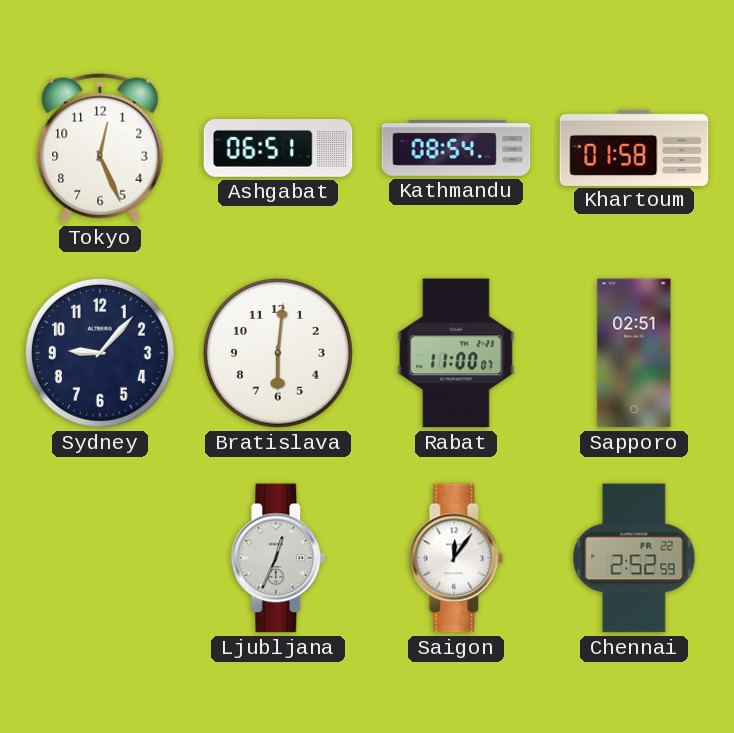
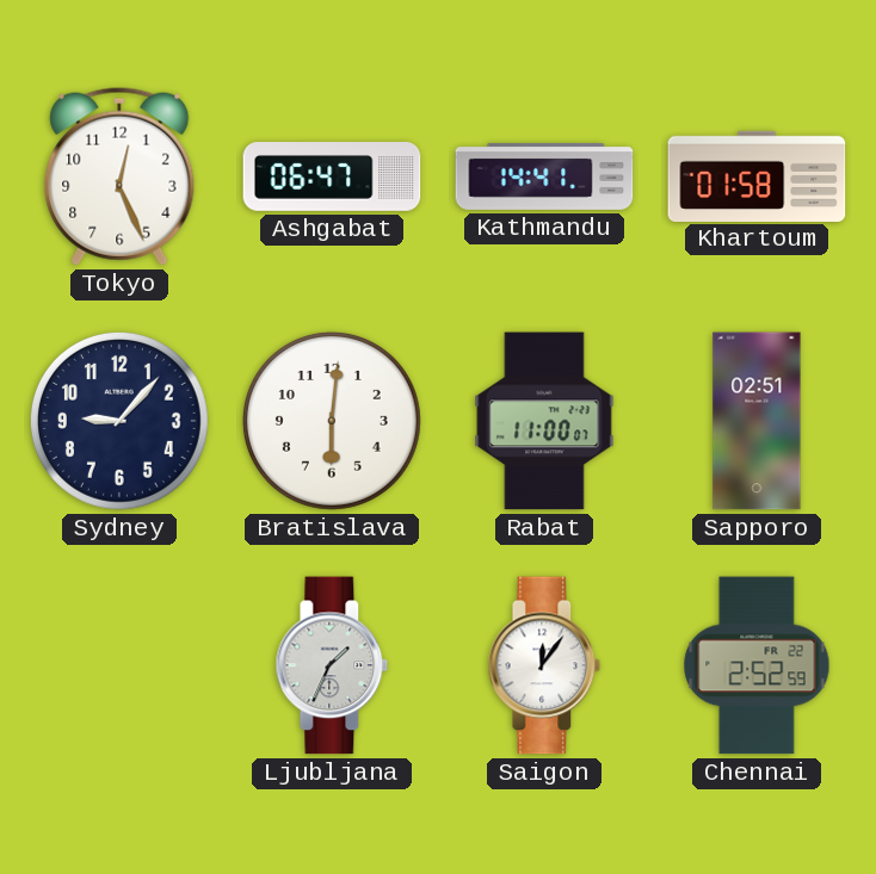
Ashgabat: 06:51 -> 06:47
Kathmandu: 08:54 -> 14:41
Ljubljana: 12:34 -> 1:34
